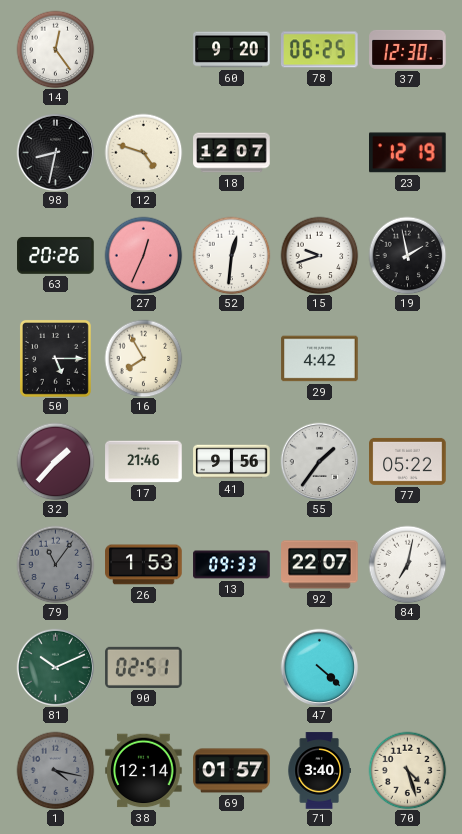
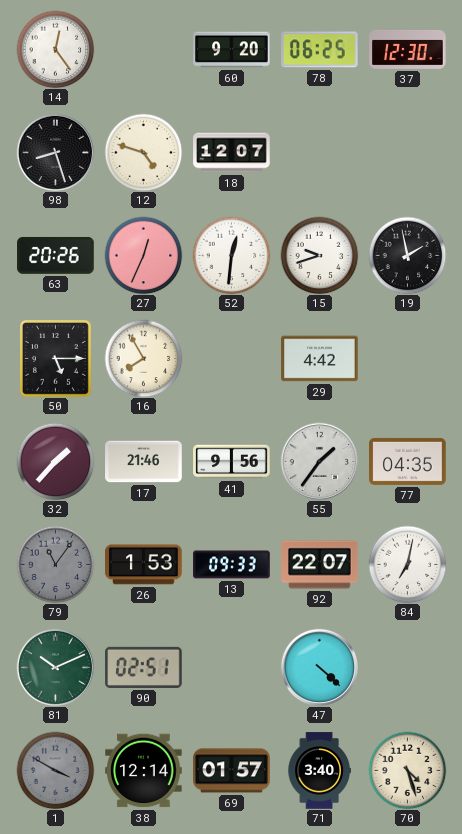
98: 8:32 -> 8:27
23: 12:19 -> none
77: 05:22 -> 04:35
1: 4:17 -> 3:50
